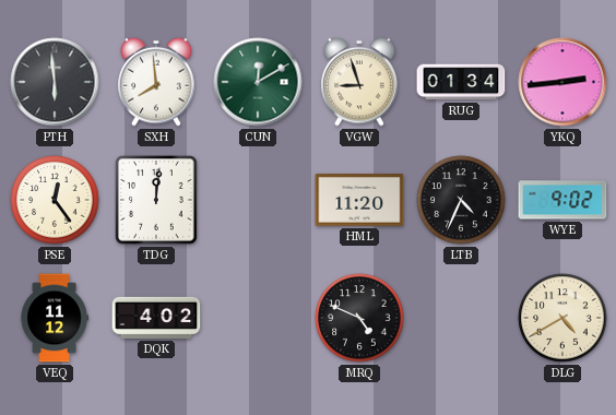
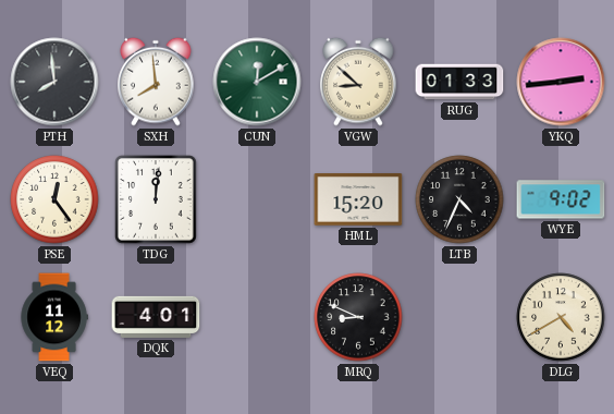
PTH: 5:59 -> 7:59
VGW: 8:57 -> 8:52
RUG: 01:34 -> 01:33
HML: 11:20 -> 15:20
DQK: 4:02 -> 4:01
MRQ: 4:49 -> 8:49
